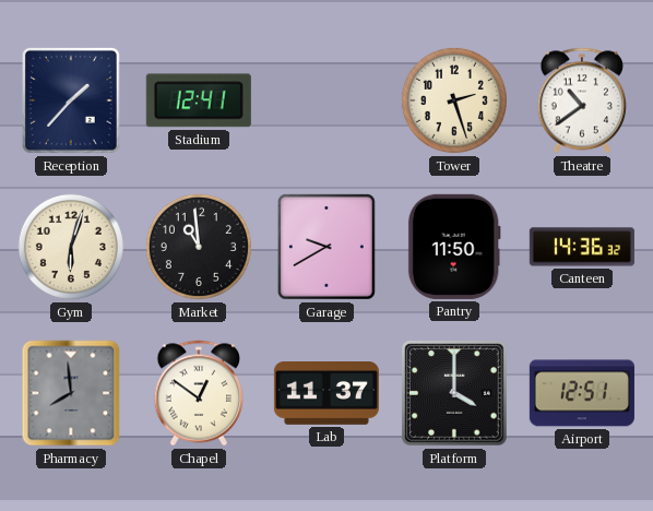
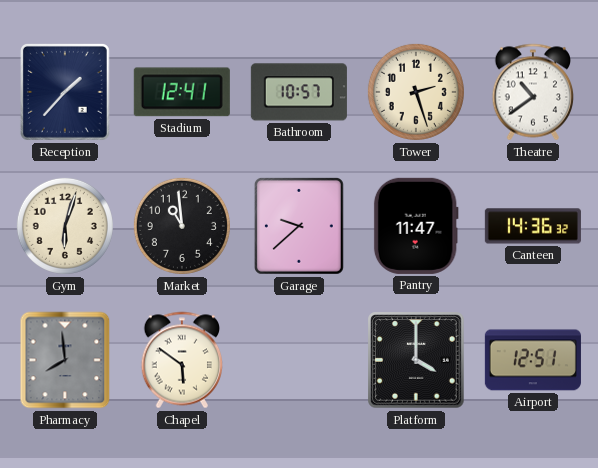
Bathroom: none -> 10:57
Garage: 9:40 -> 9:38
Pantry: 11:50 -> 11:47
Chapel: 12:51 -> 5:51
Lab: 11:37 -> none
